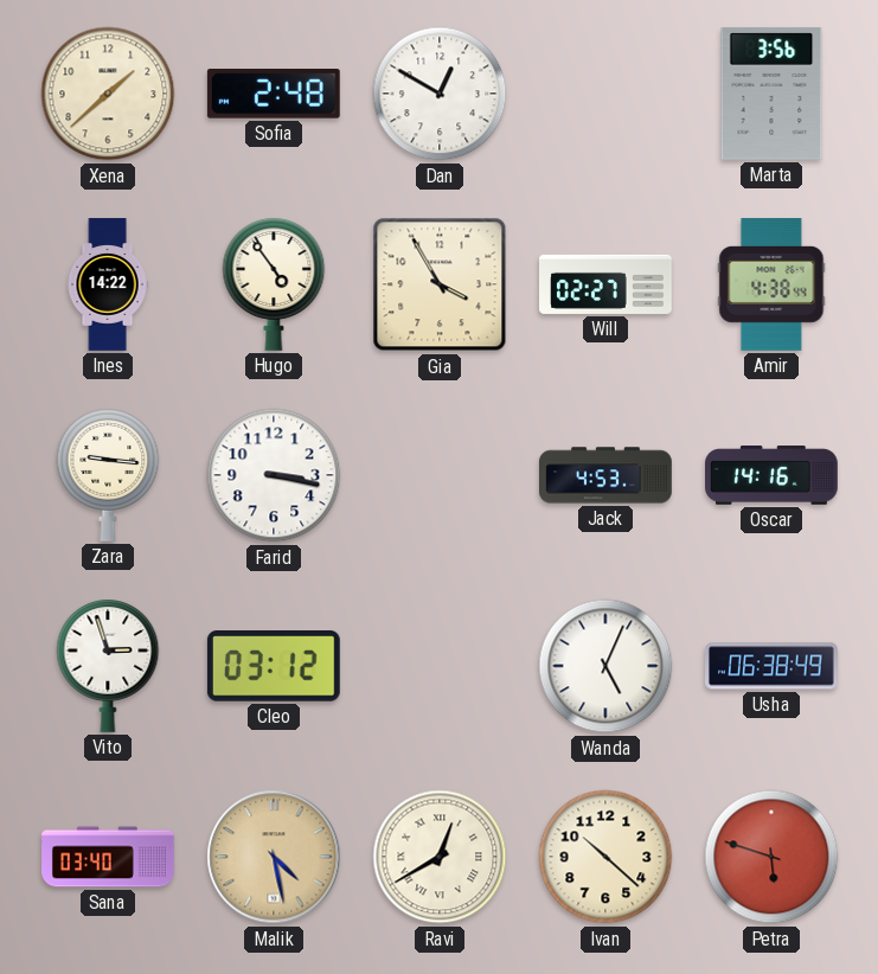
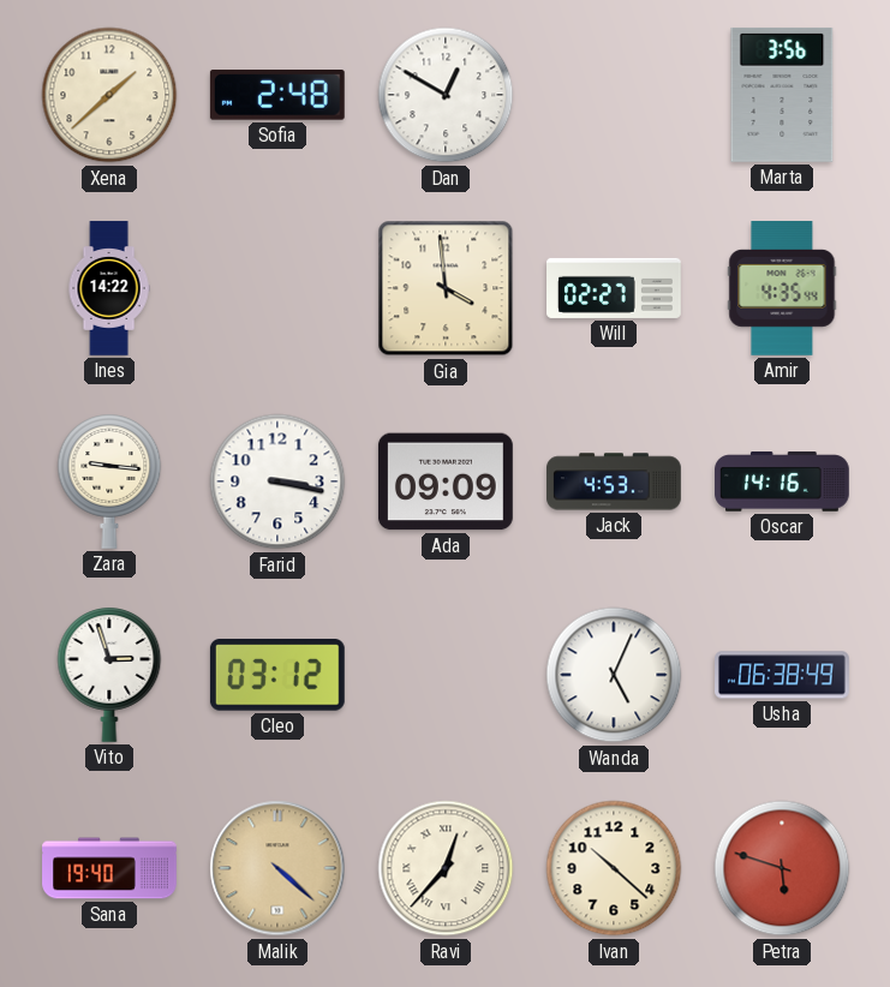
Hugo: 4:54 -> none
Gia: 3:55 -> 3:59
Amir: 4:38 -> 4:35
Ada: none -> 09:09
Sana: 03:40 -> 19:40
Malik: 4:28 -> 4:22
Ravi: 12:40 -> 12:37
